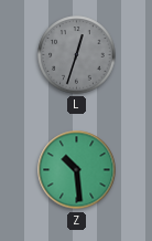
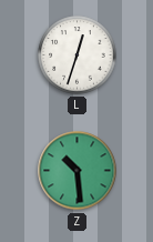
L dial: grey -> white
